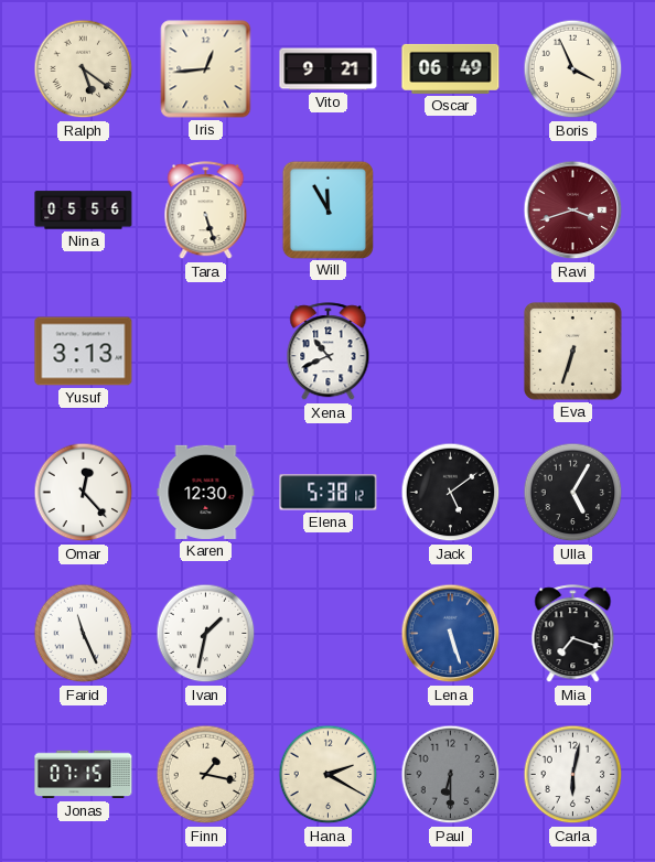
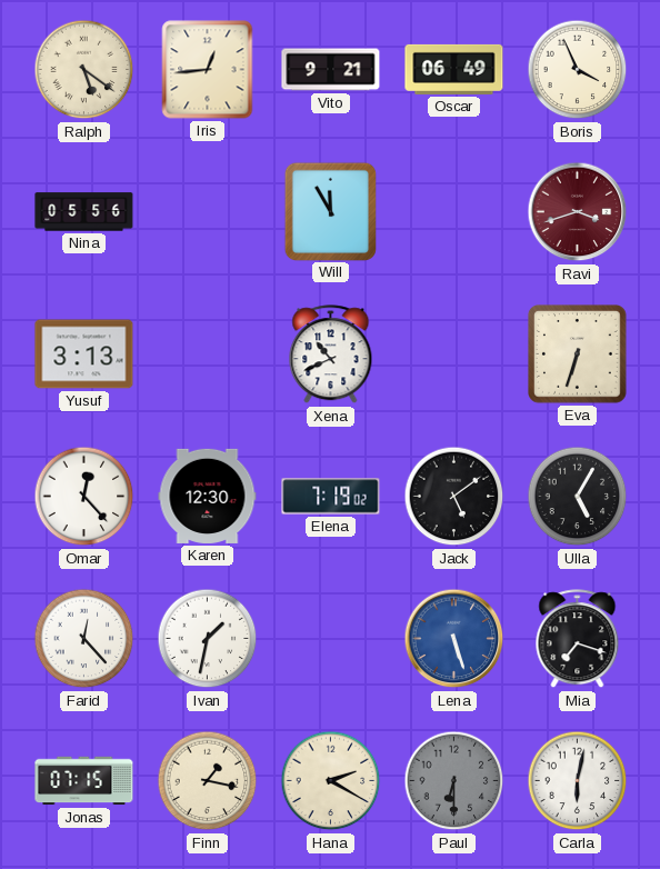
Tara: 5:27 -> none
Elena: 5:38 -> 7:19
Farid: 11:26 -> 12:23
